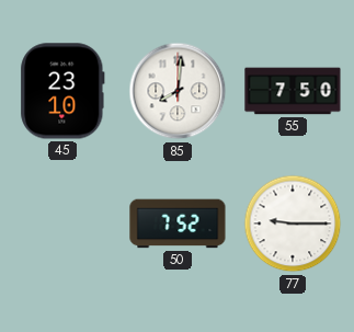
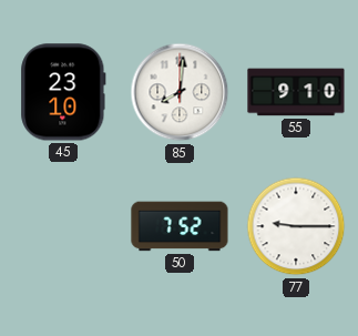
55: 7:50 -> 9:10
